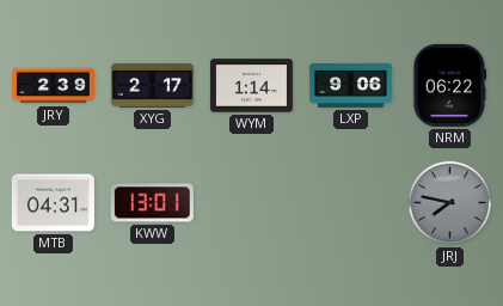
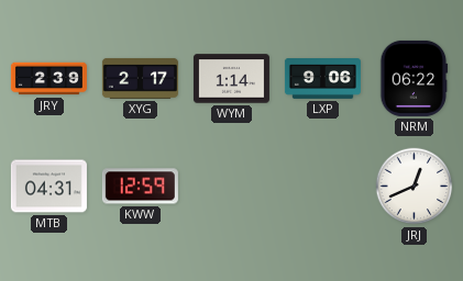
KWW: 13:01 -> 12:59
JRJ: 7:47 -> 12:41
JRJ dial: grey -> white
